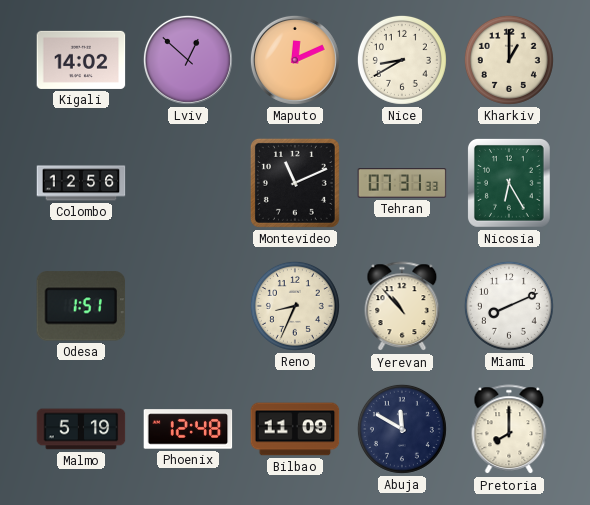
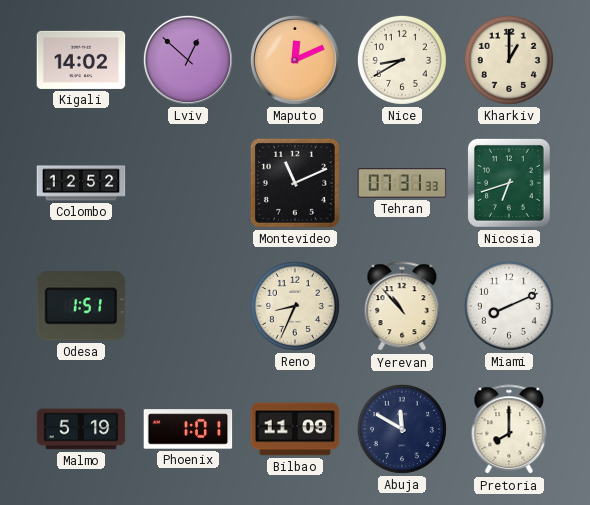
Colombo: 12:56 -> 12:52
Nicosia: 6:25 -> 6:42
Phoenix: 12:48 -> 1:01
